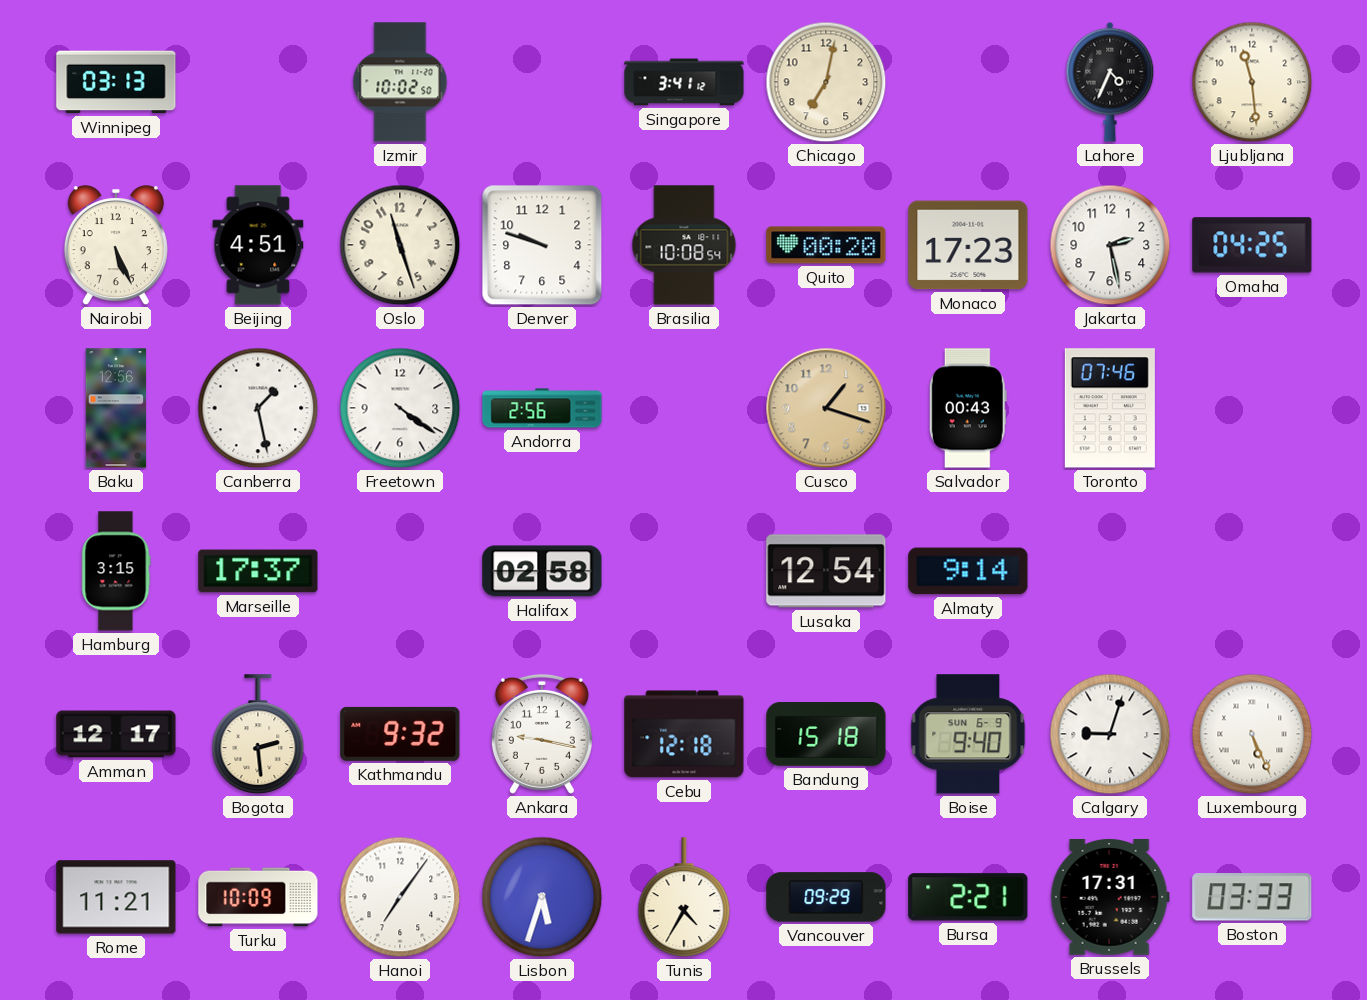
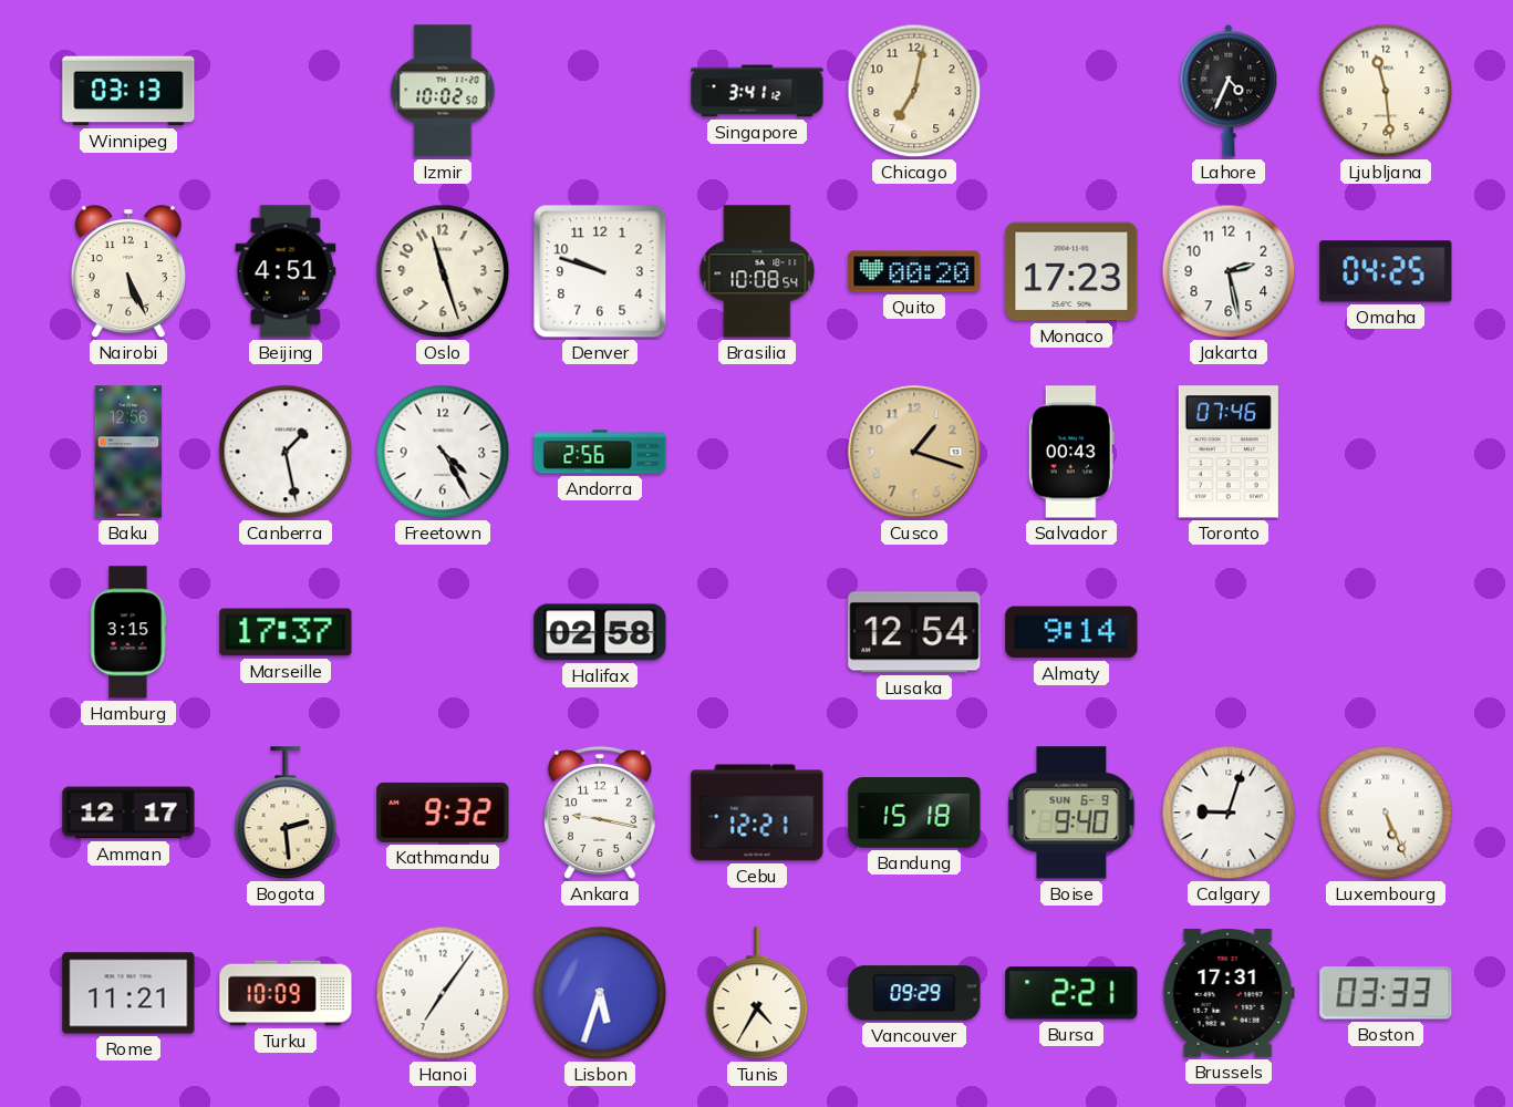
Freetown: 4:21 -> 4:25
Cebu: 12:18 -> 12:21
